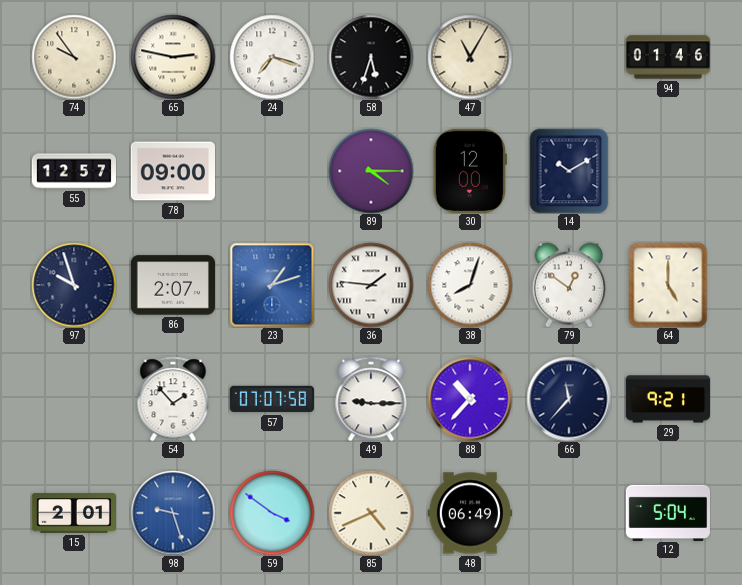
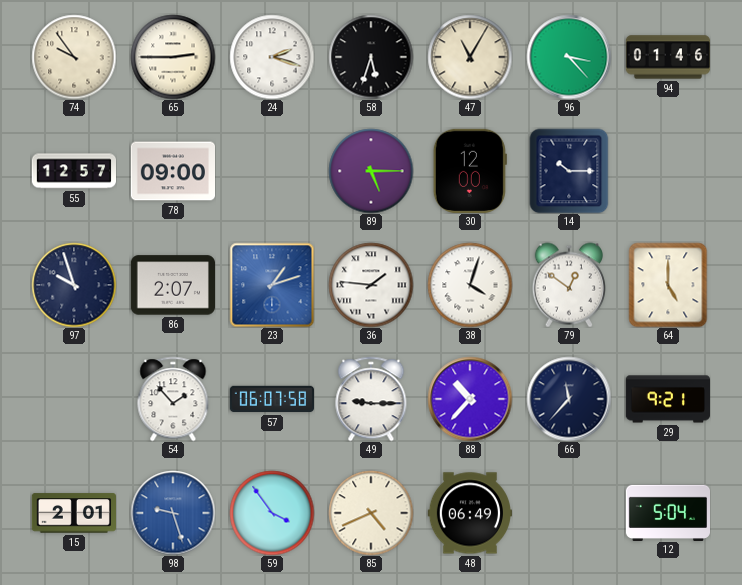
65: 2:47 -> 2:45
24: 7:18 -> 2:18
96: none -> 3:23
89: 4:15 -> 5:15
14: 10:10 -> 10:15
38: 8:03 -> 4:03
57: 07:07 -> 06:07
59: 3:51 -> 3:54
